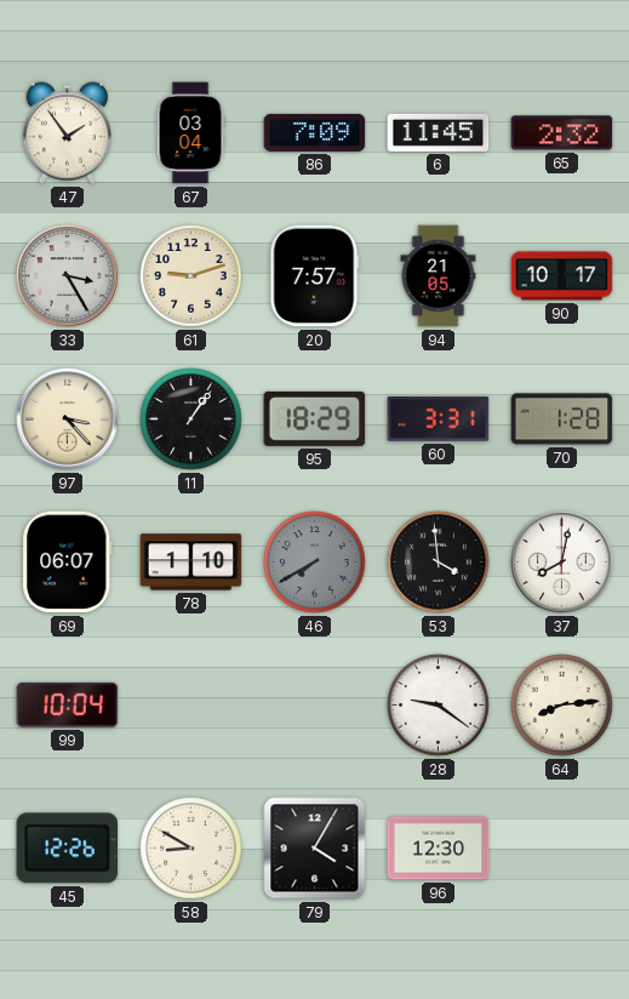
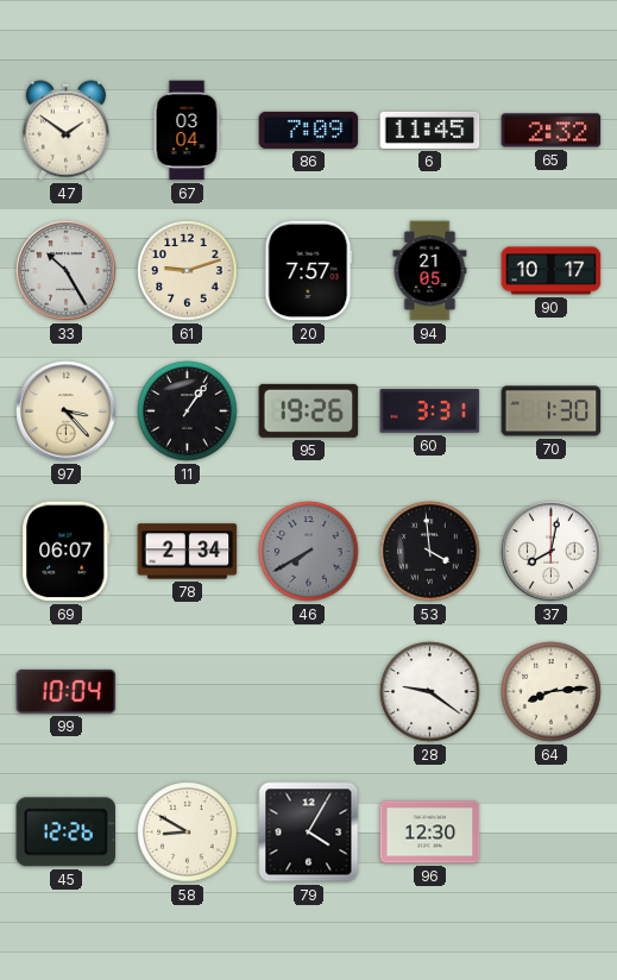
47: 1:54 -> 1:51
33: 3:25 -> 10:25
95: 18:29 -> 19:26
70: 1:28 -> 1:30
78: 1:10 -> 2:34
